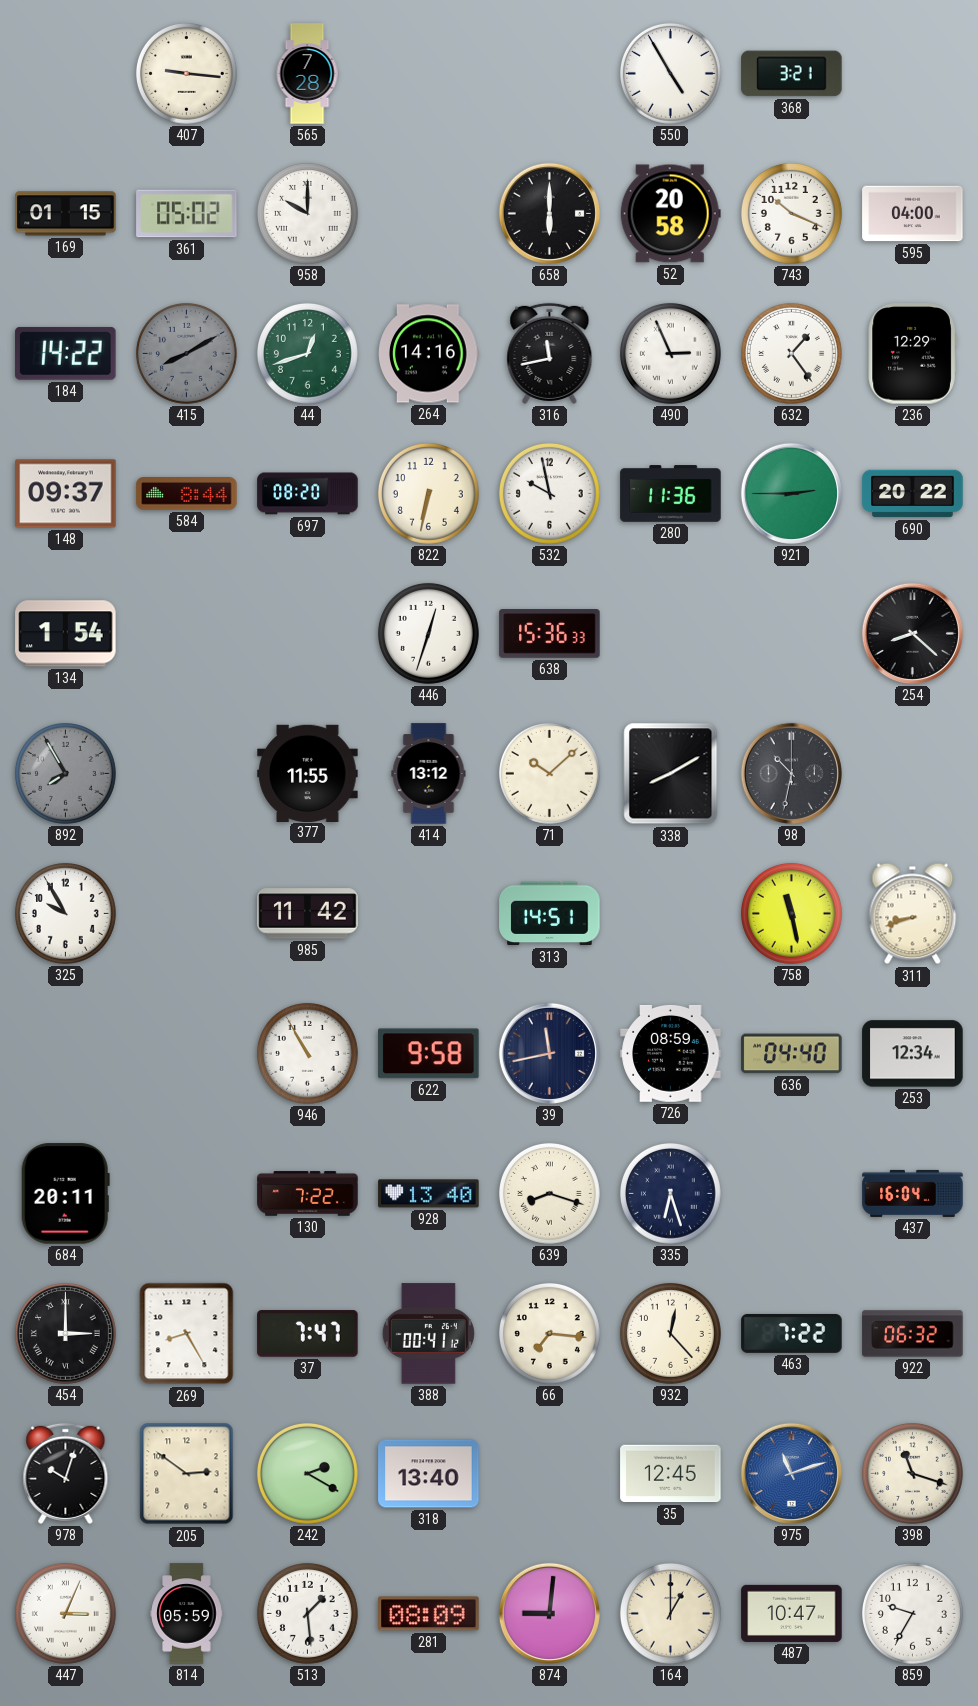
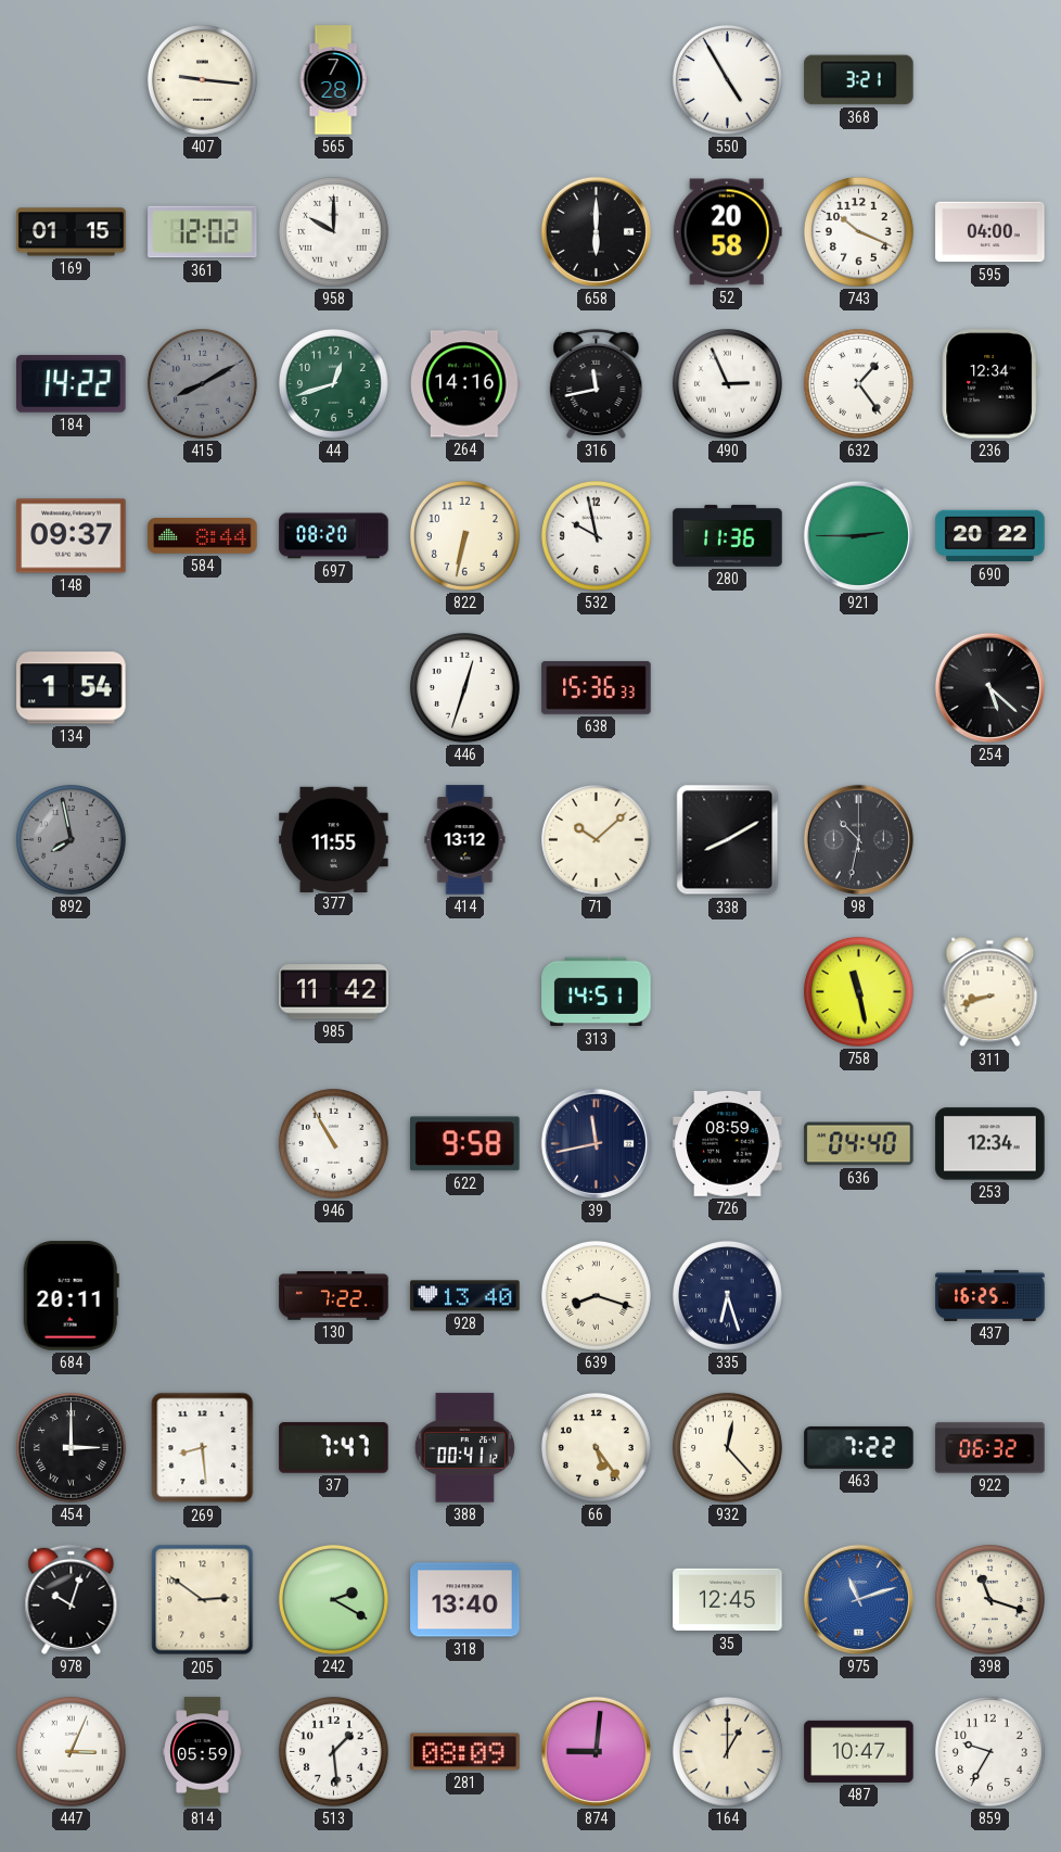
361: 05:02 -> 12:02
236: 12:29 -> 12:34
254: 8:22 -> 5:22
892: 7:55 -> 7:58
325: 9:55 -> none
437: 16:04 -> 16:25
269: 8:25 -> 8:29
66: 7:16 -> 5:24
